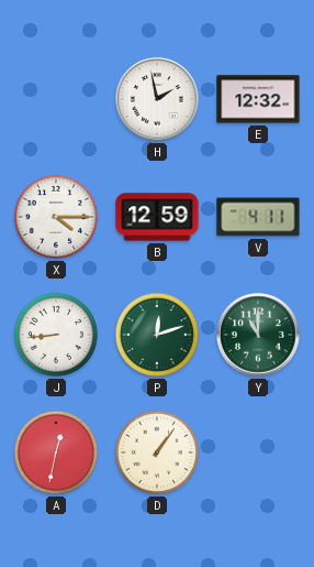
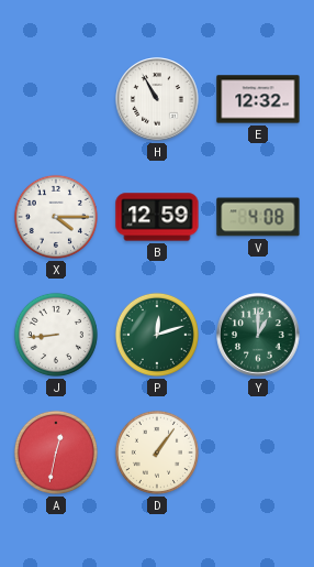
H: 1:58 -> 10:55
V: 4:11 -> 4:08
Y: 11:00 -> 1:00
